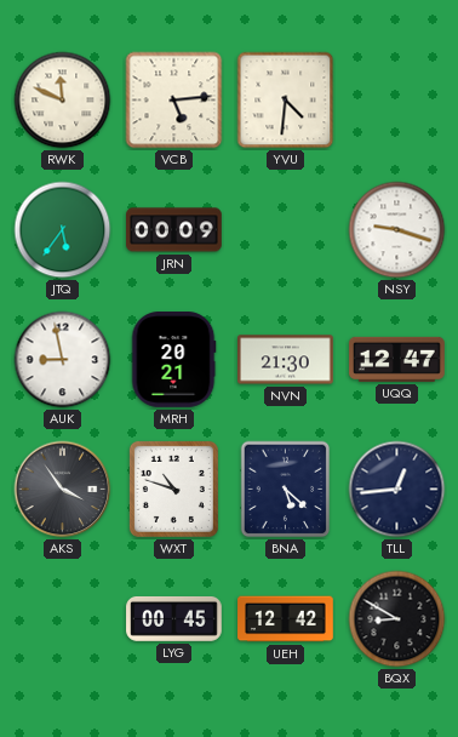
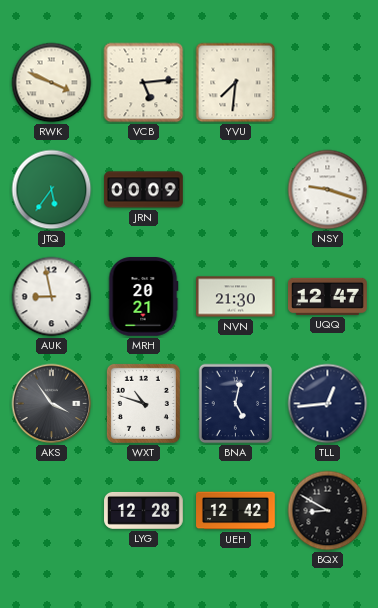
RWK: 11:49 -> 3:49
YVU: 4:31 -> 7:31
BNA: 5:22 -> 5:02
LYG: 00:45 -> 12:28
